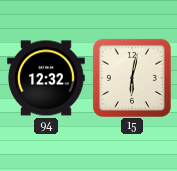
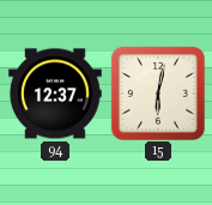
94: 12:32 -> 12:37
